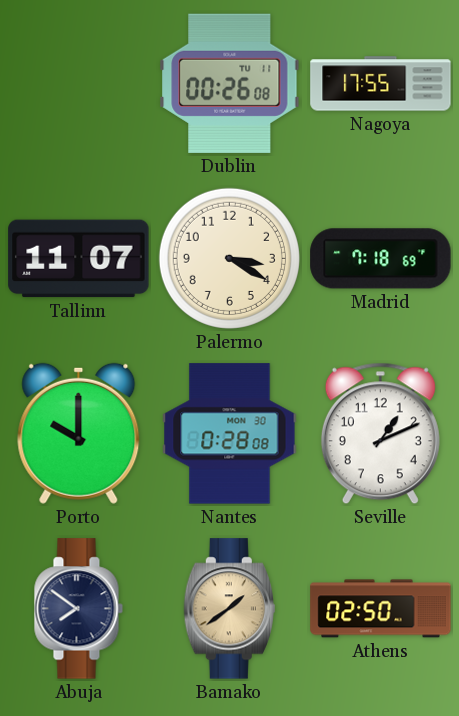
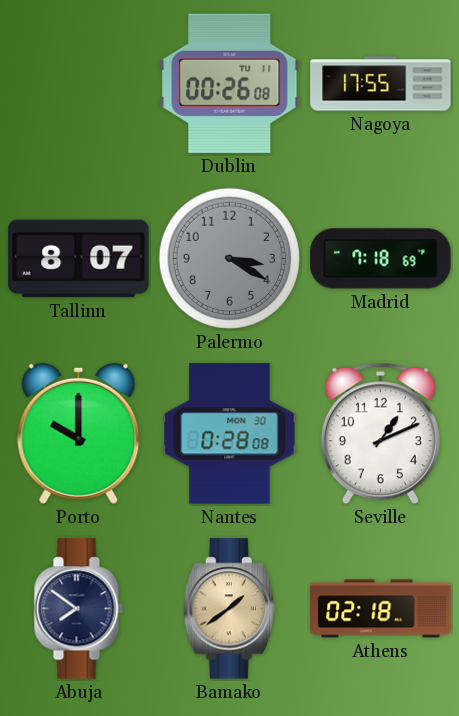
Tallinn: 11:07 -> 8:07
Palermo dial: cream -> grey
Athens: 02:50 -> 02:18
